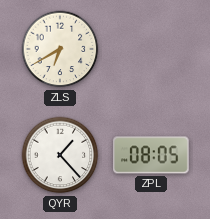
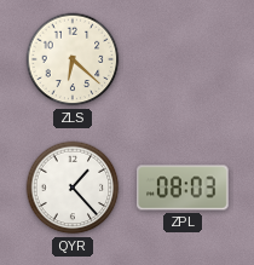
ZLS: 6:40 -> 6:22
ZPL: 08:05 -> 08:03
